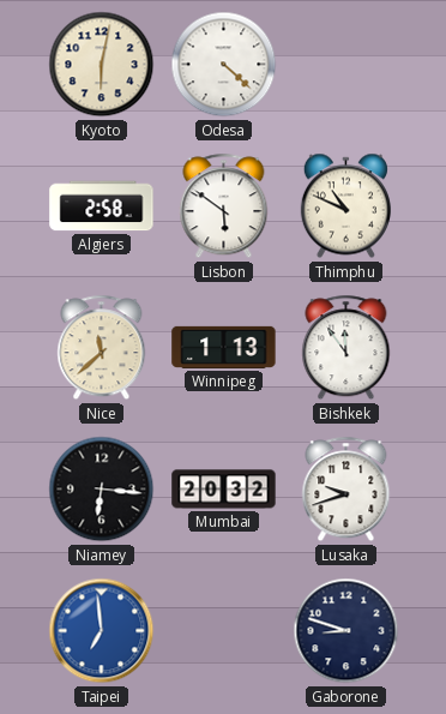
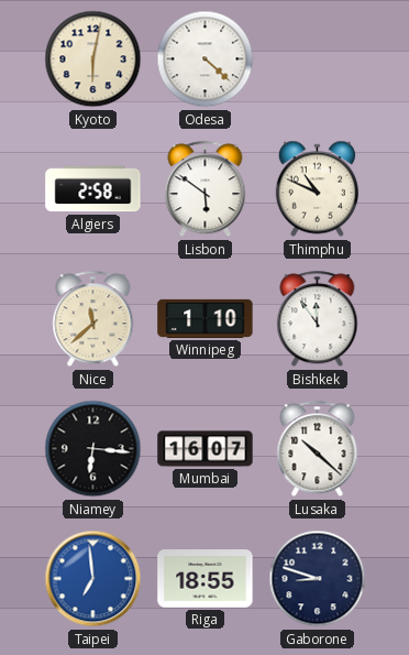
Winnipeg: 1:13 -> 1:10
Mumbai: 20:32 -> 16:07
Lusaka: 9:42 -> 10:22
Riga: none -> 18:55
